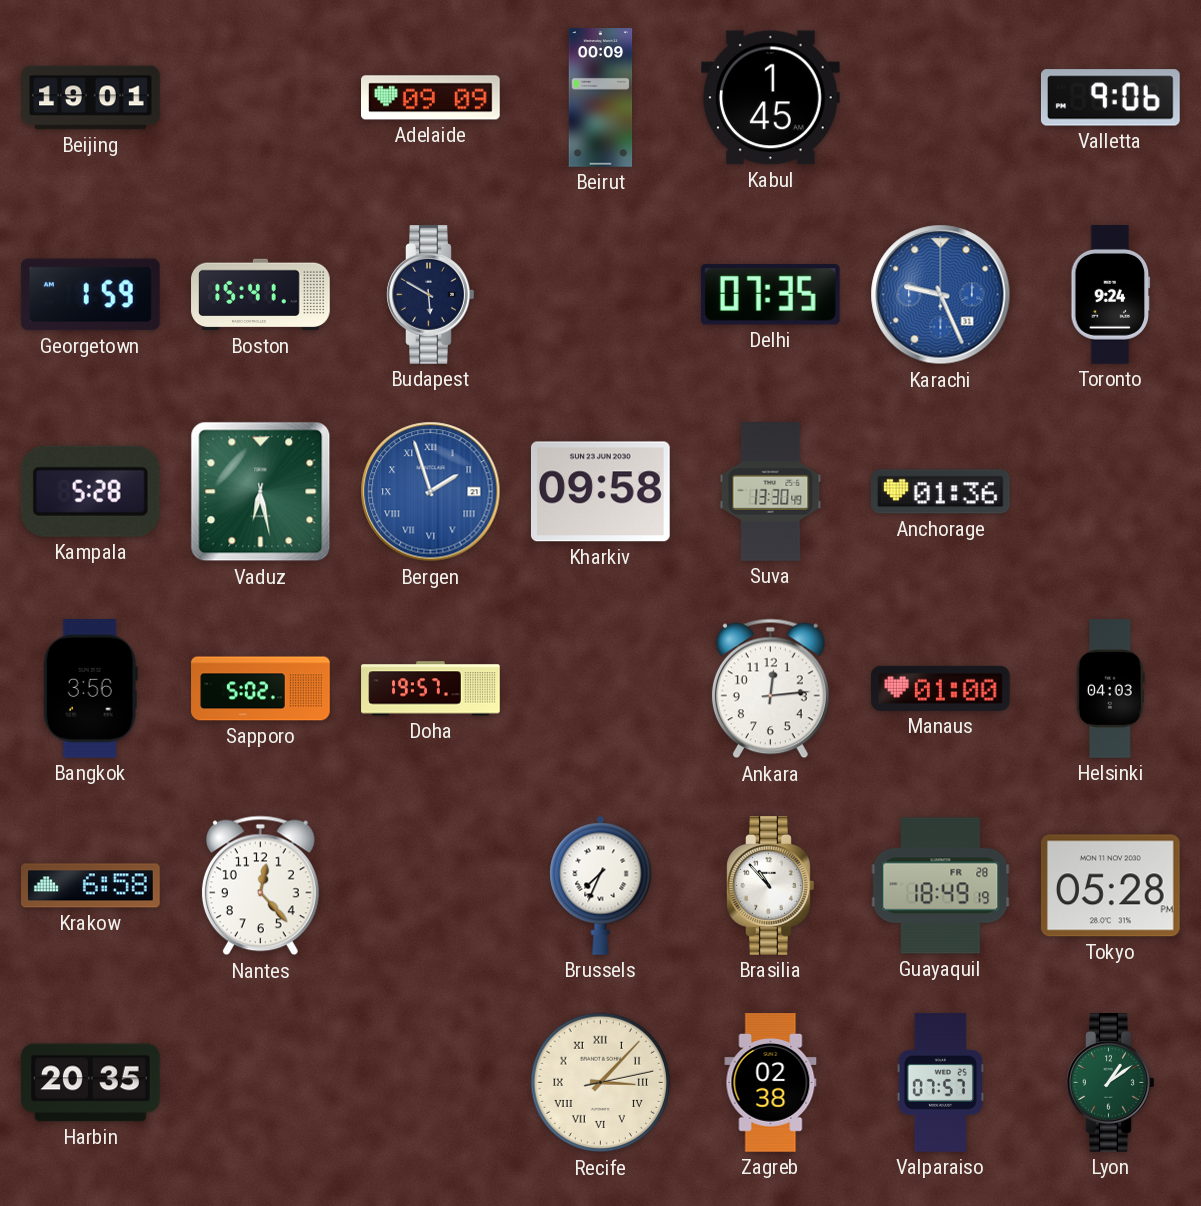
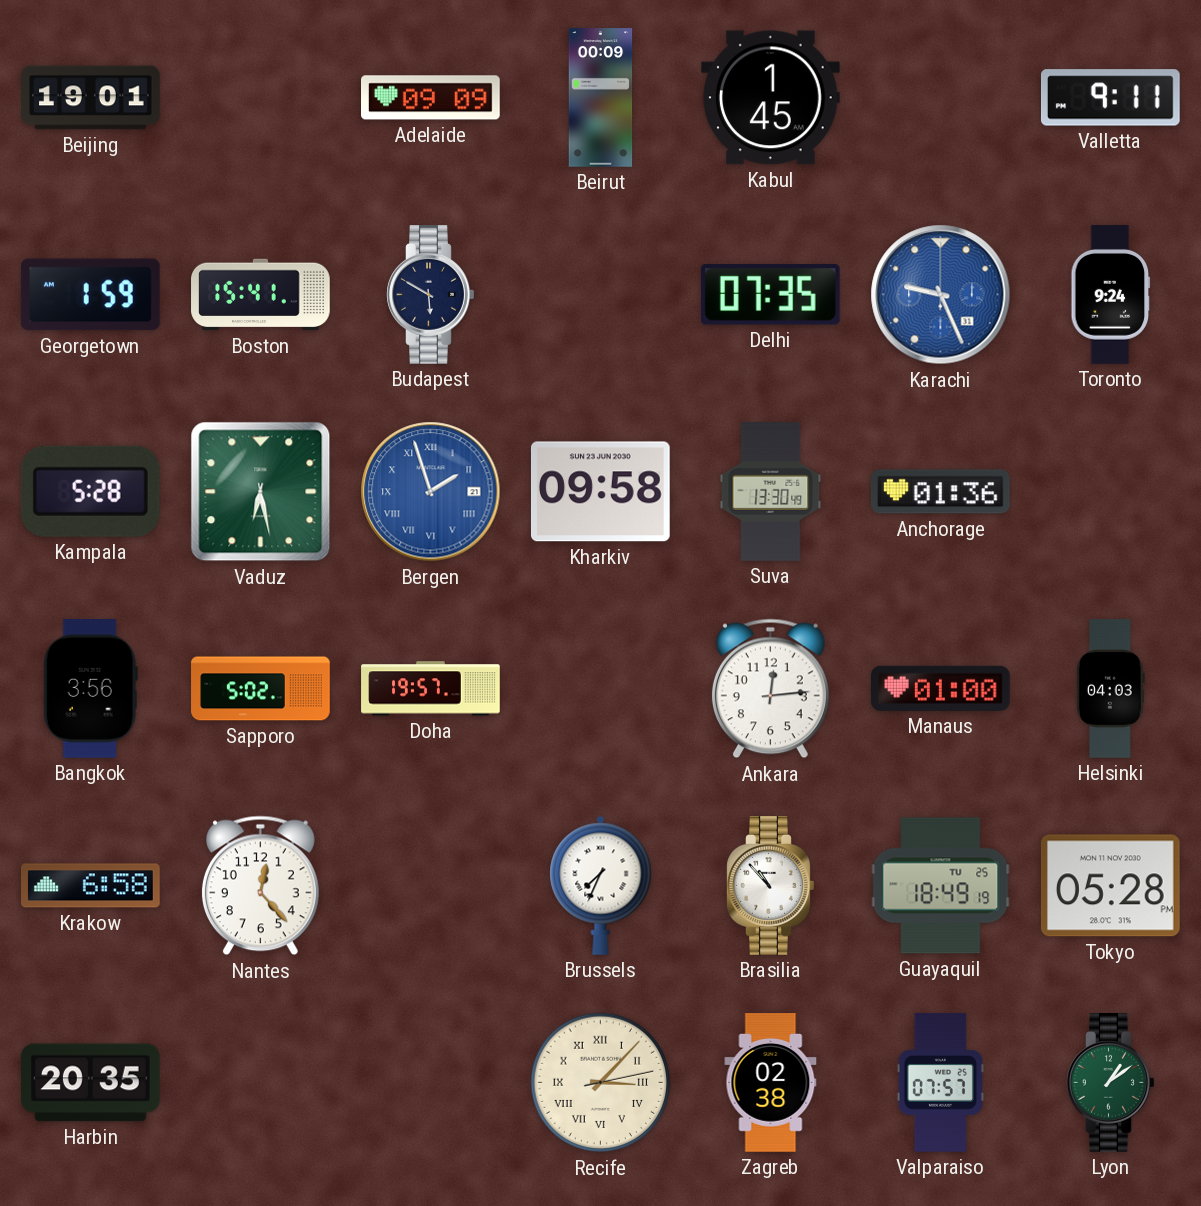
Valletta: 9:06 -> 9:11
Guayaquil date: FR 28 -> TU 25
